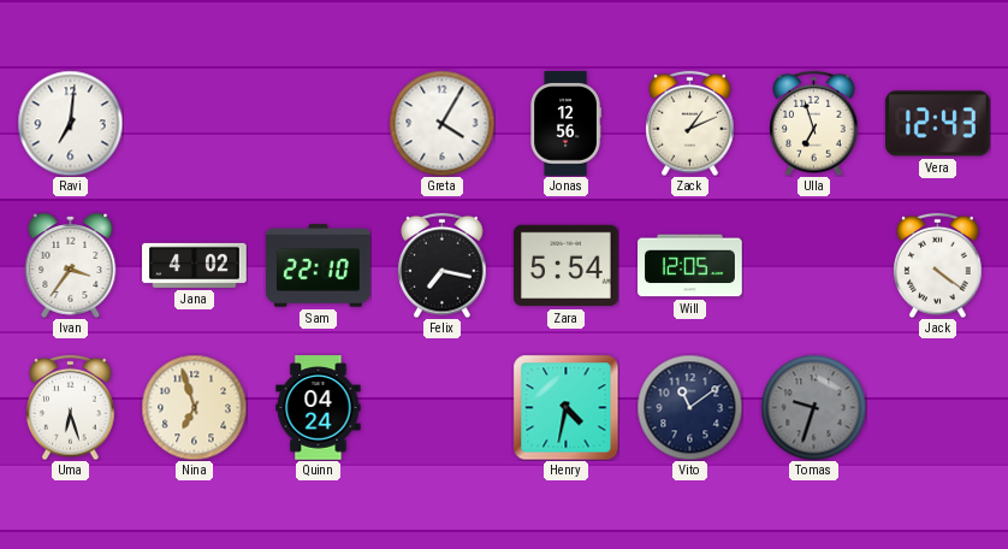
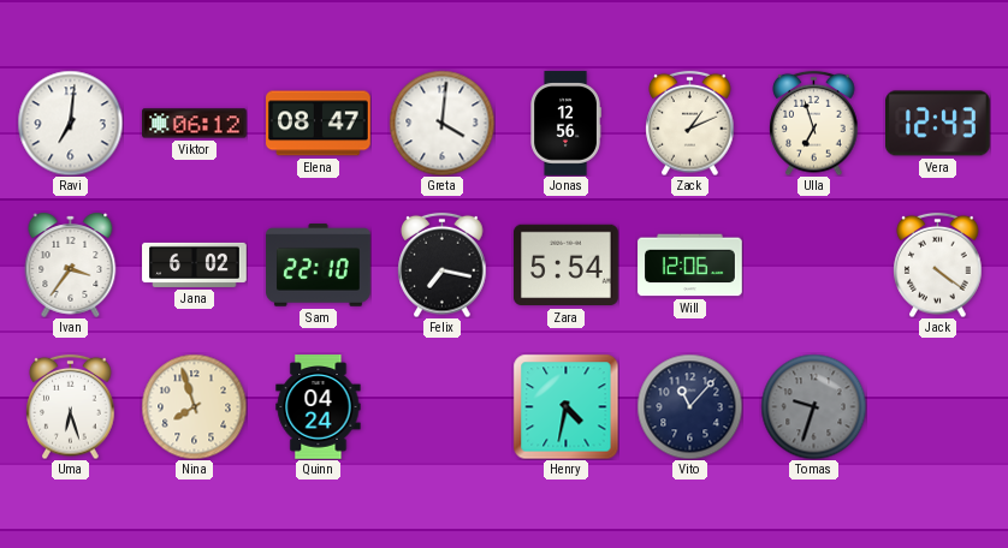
Viktor: none -> 06:12
Elena: none -> 08:47
Greta: 4:05 -> 4:01
Jana: 4:02 -> 6:02
Will: 12:05 -> 12:06
Nina: 6:57 -> 7:57
Vito: 11:09 -> 11:07
